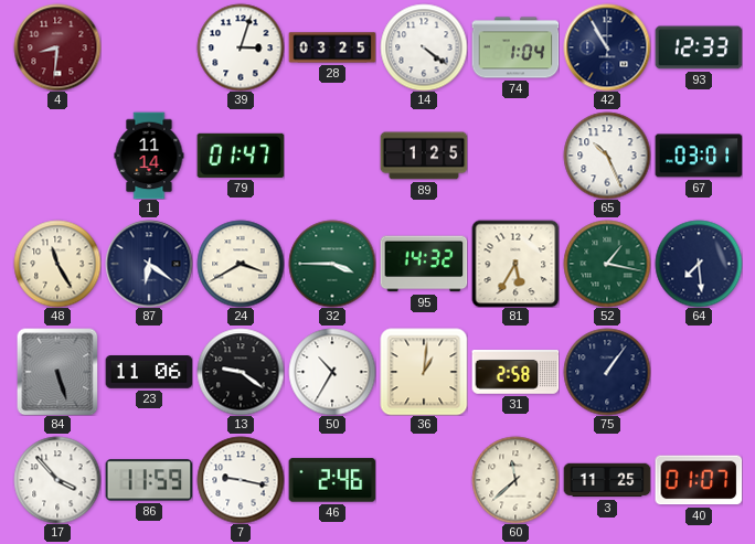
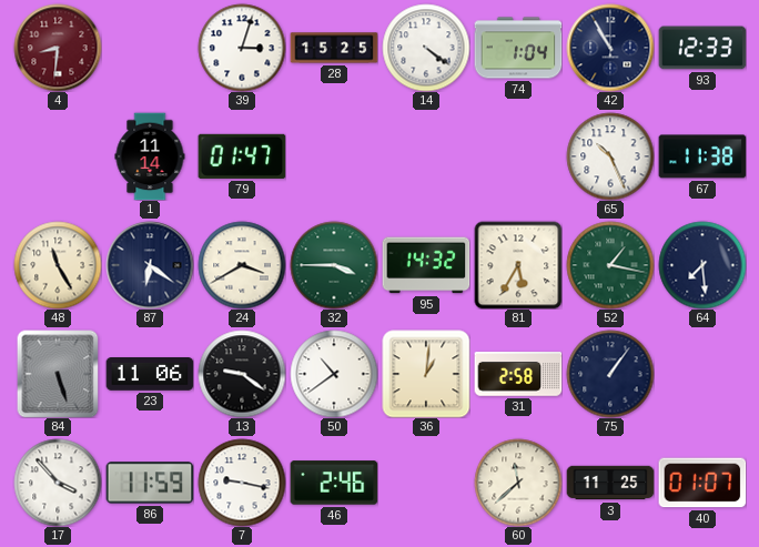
28: 03:25 -> 15:25
89: 1:25 -> none
67: 03:01 -> 11:38
50: 10:35 -> 10:39
